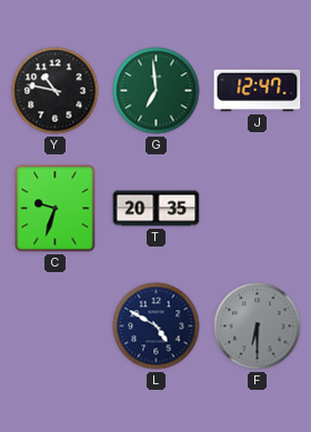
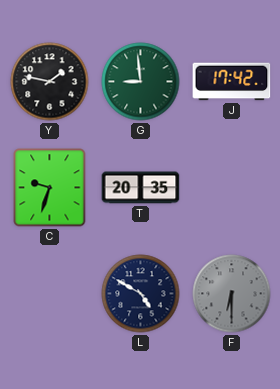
Y: 10:47 -> 1:47
G: 6:59 -> 8:59
J: 12:47 -> 17:42
